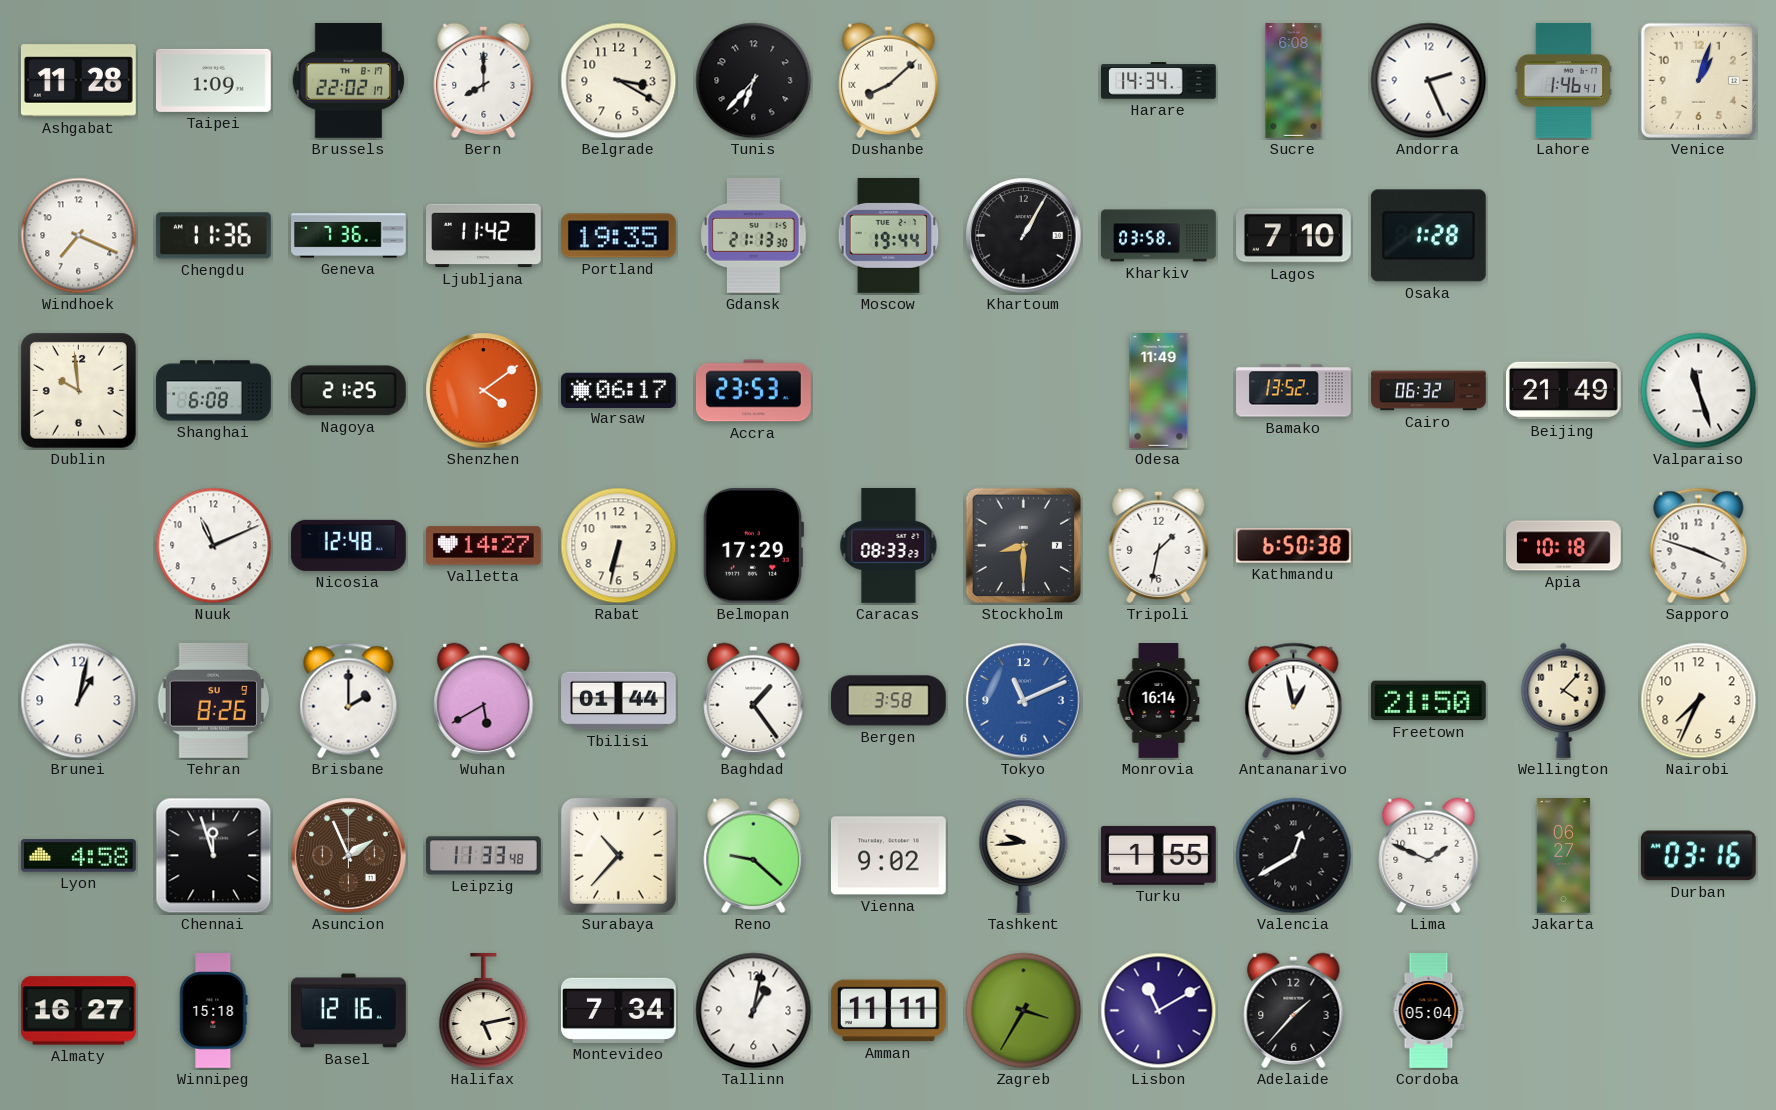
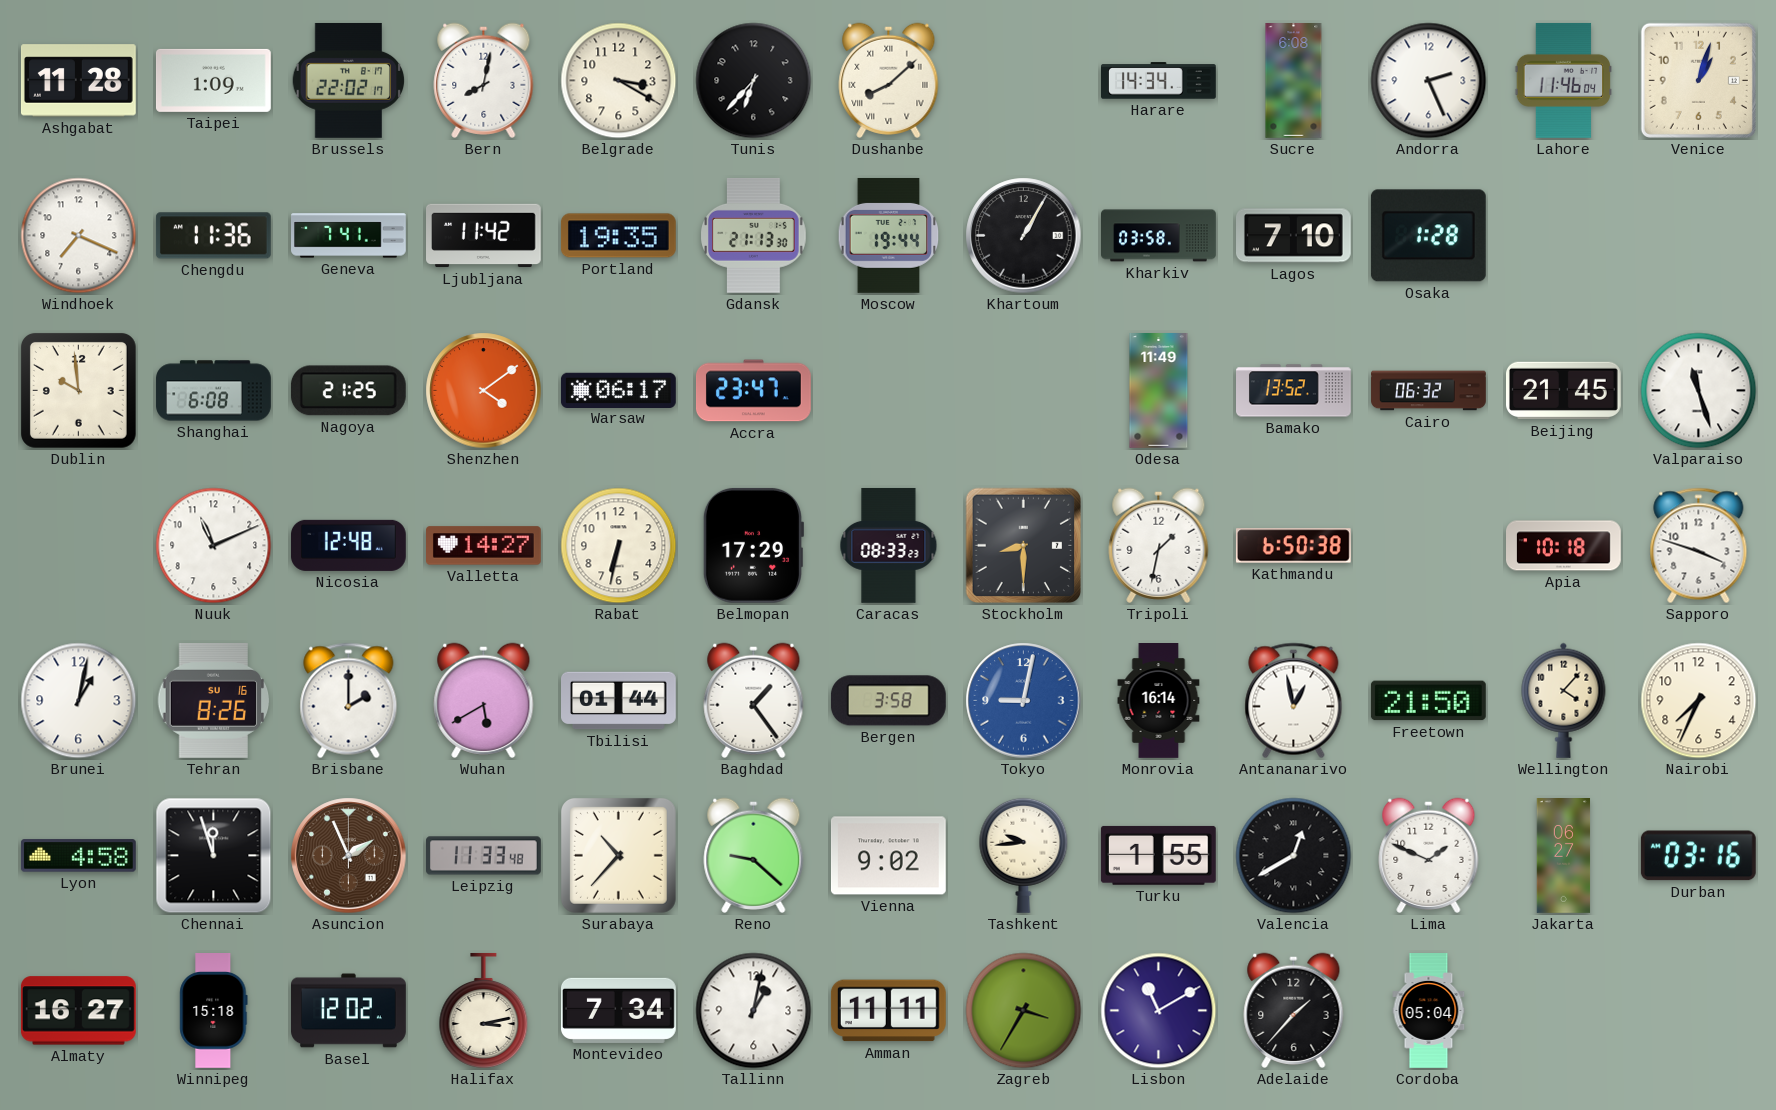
Bern: 8:00 -> 8:02
Lahore: 1:46 -> 11:46
Geneva: 7:36 -> 7:41
Accra: 23:53 -> 23:47
Beijing: 21:49 -> 21:45
Tehran date: SU 9 -> SU 16
Tokyo: 11:11 -> 9:02
Basel: 12:16 -> 12:02
Halifax: 5:13 -> 3:13
